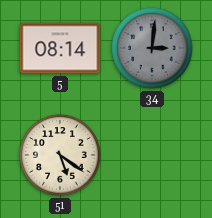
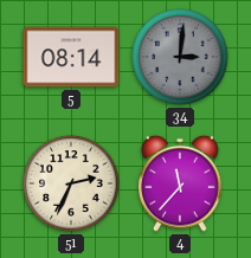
51: 5:21 -> 2:34
4: none -> 11:37
